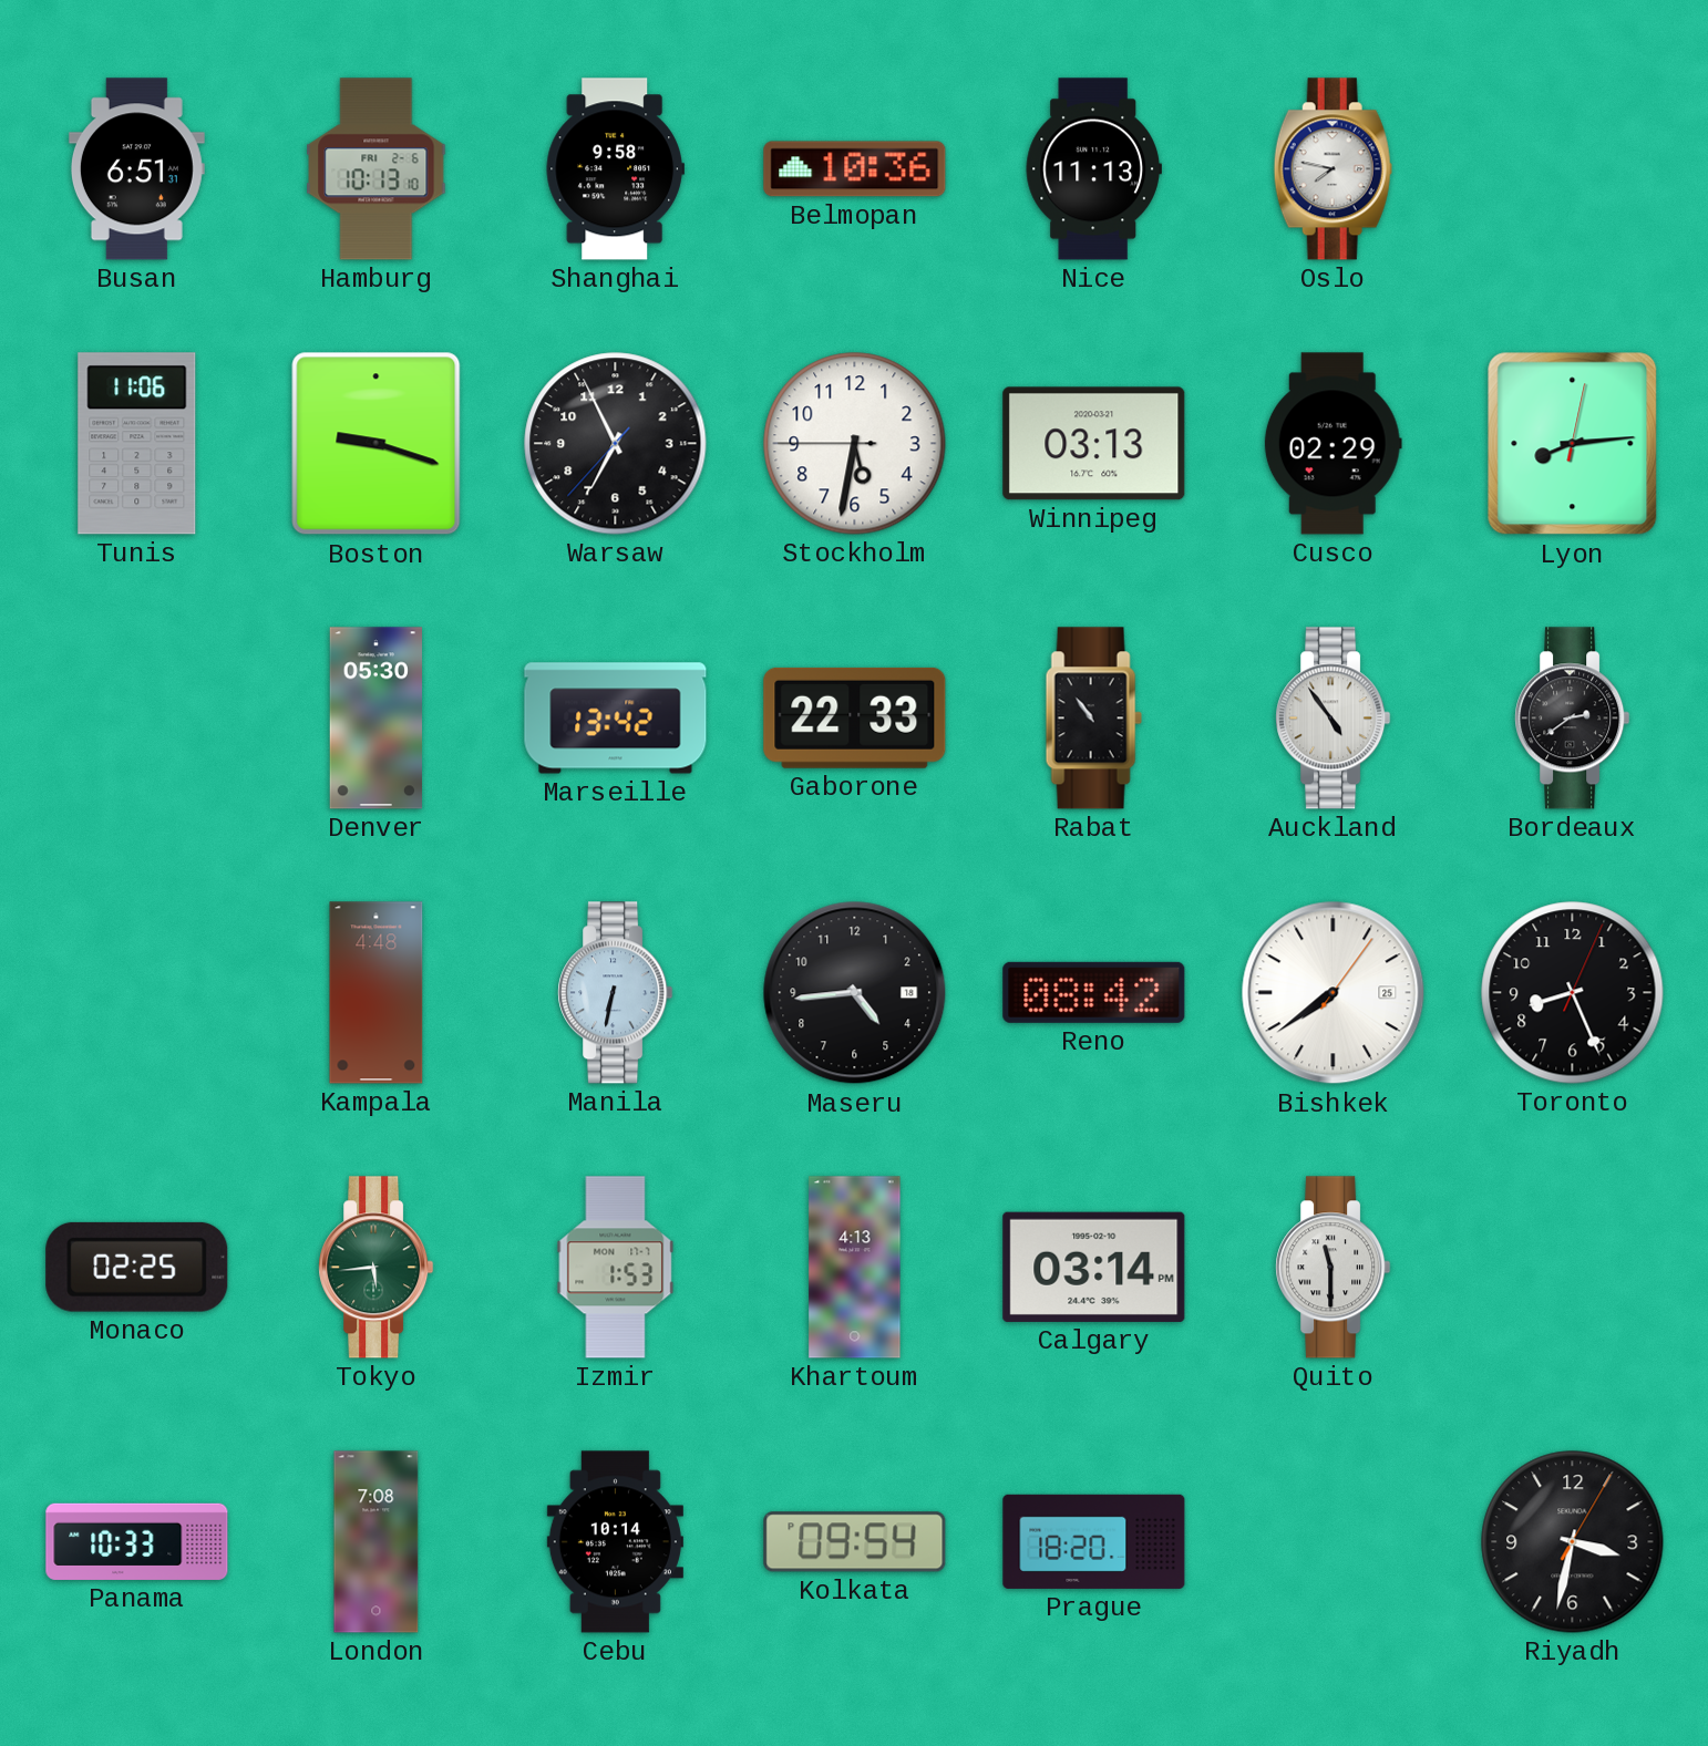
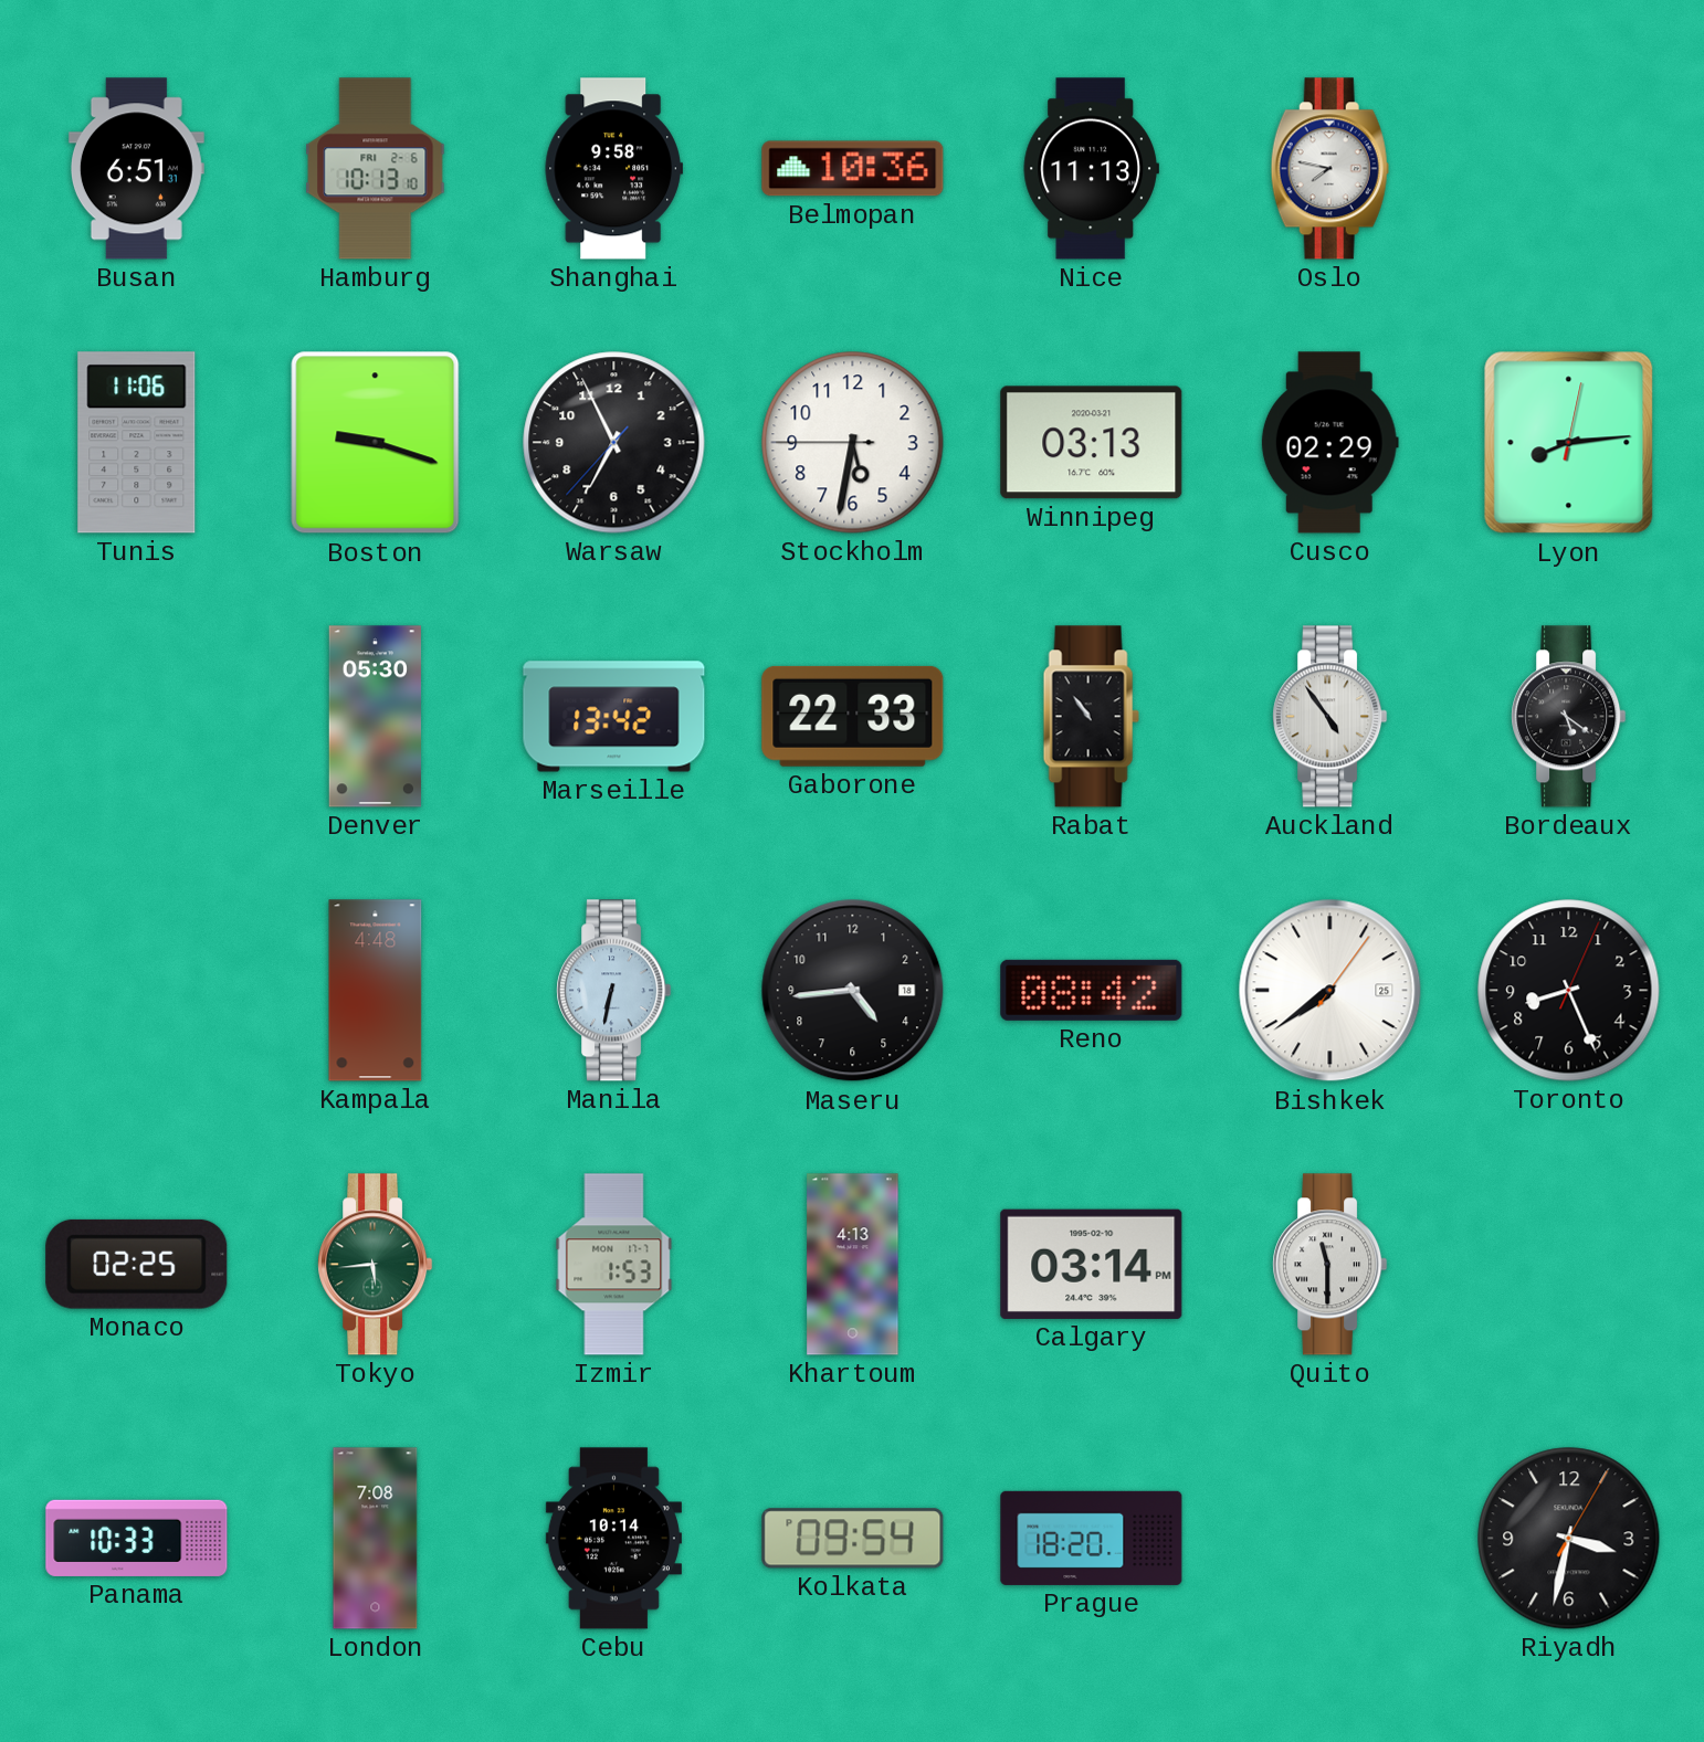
Bordeaux: 2:39 -> 5:21
